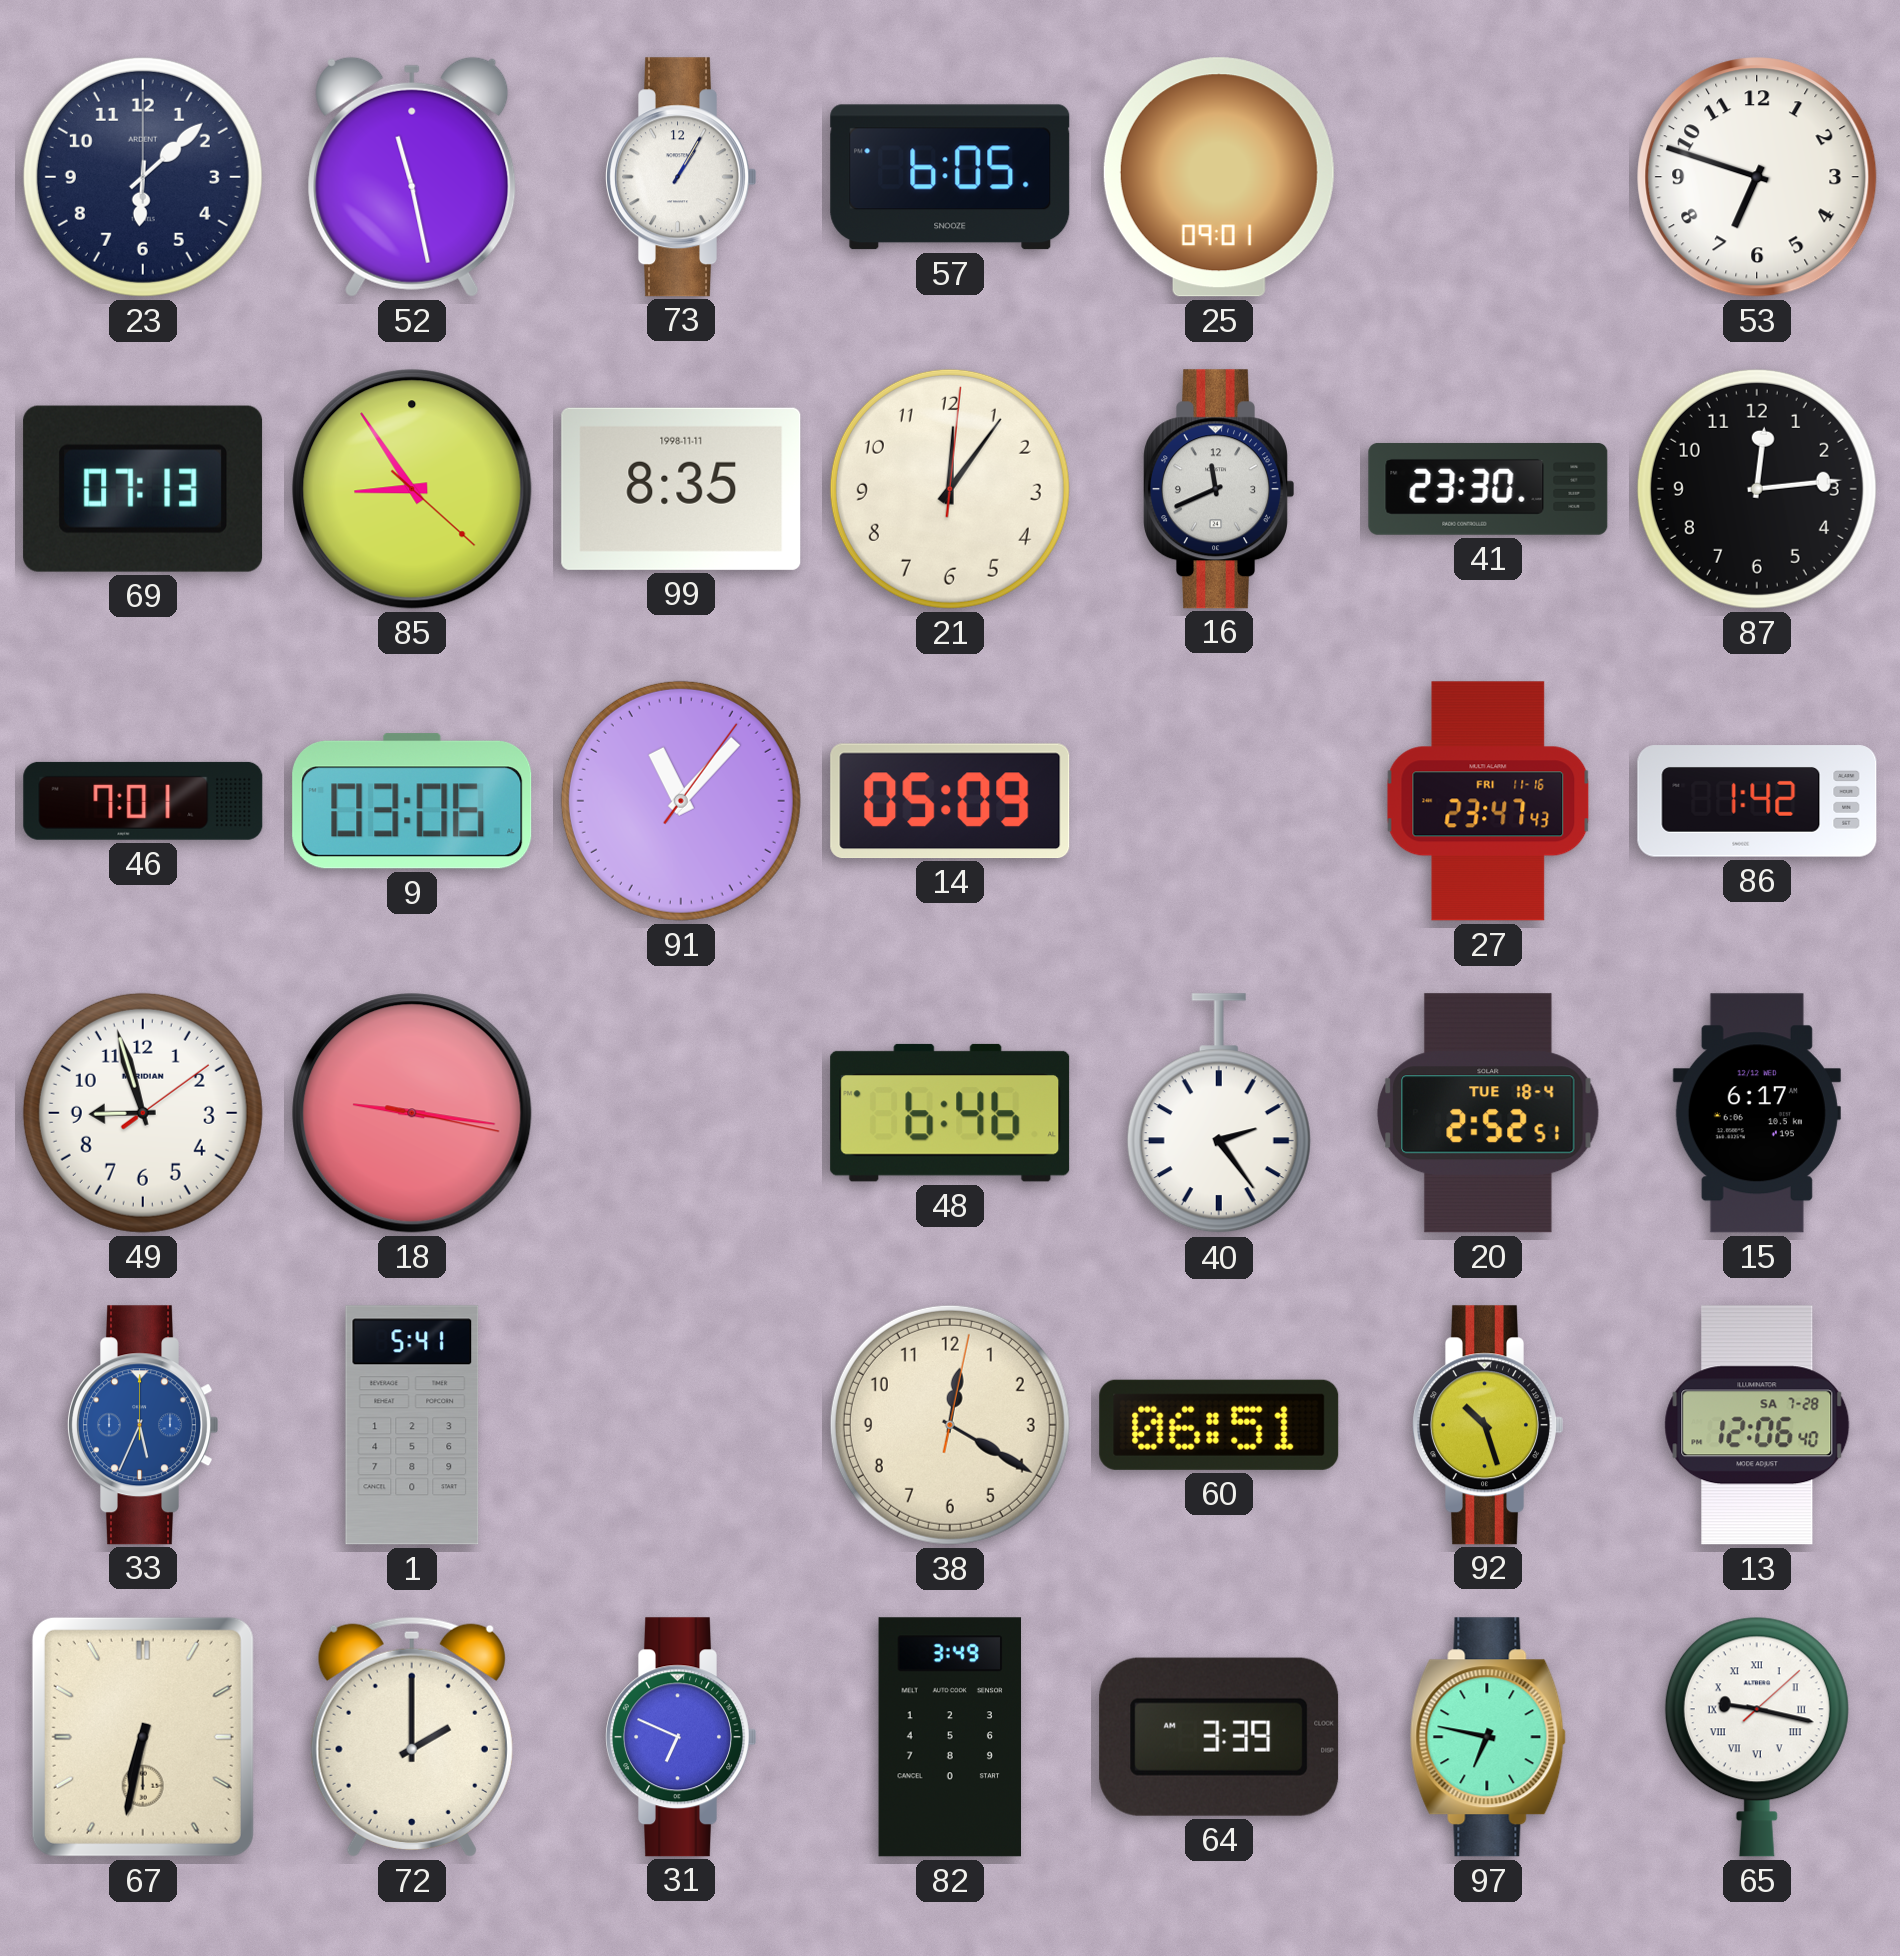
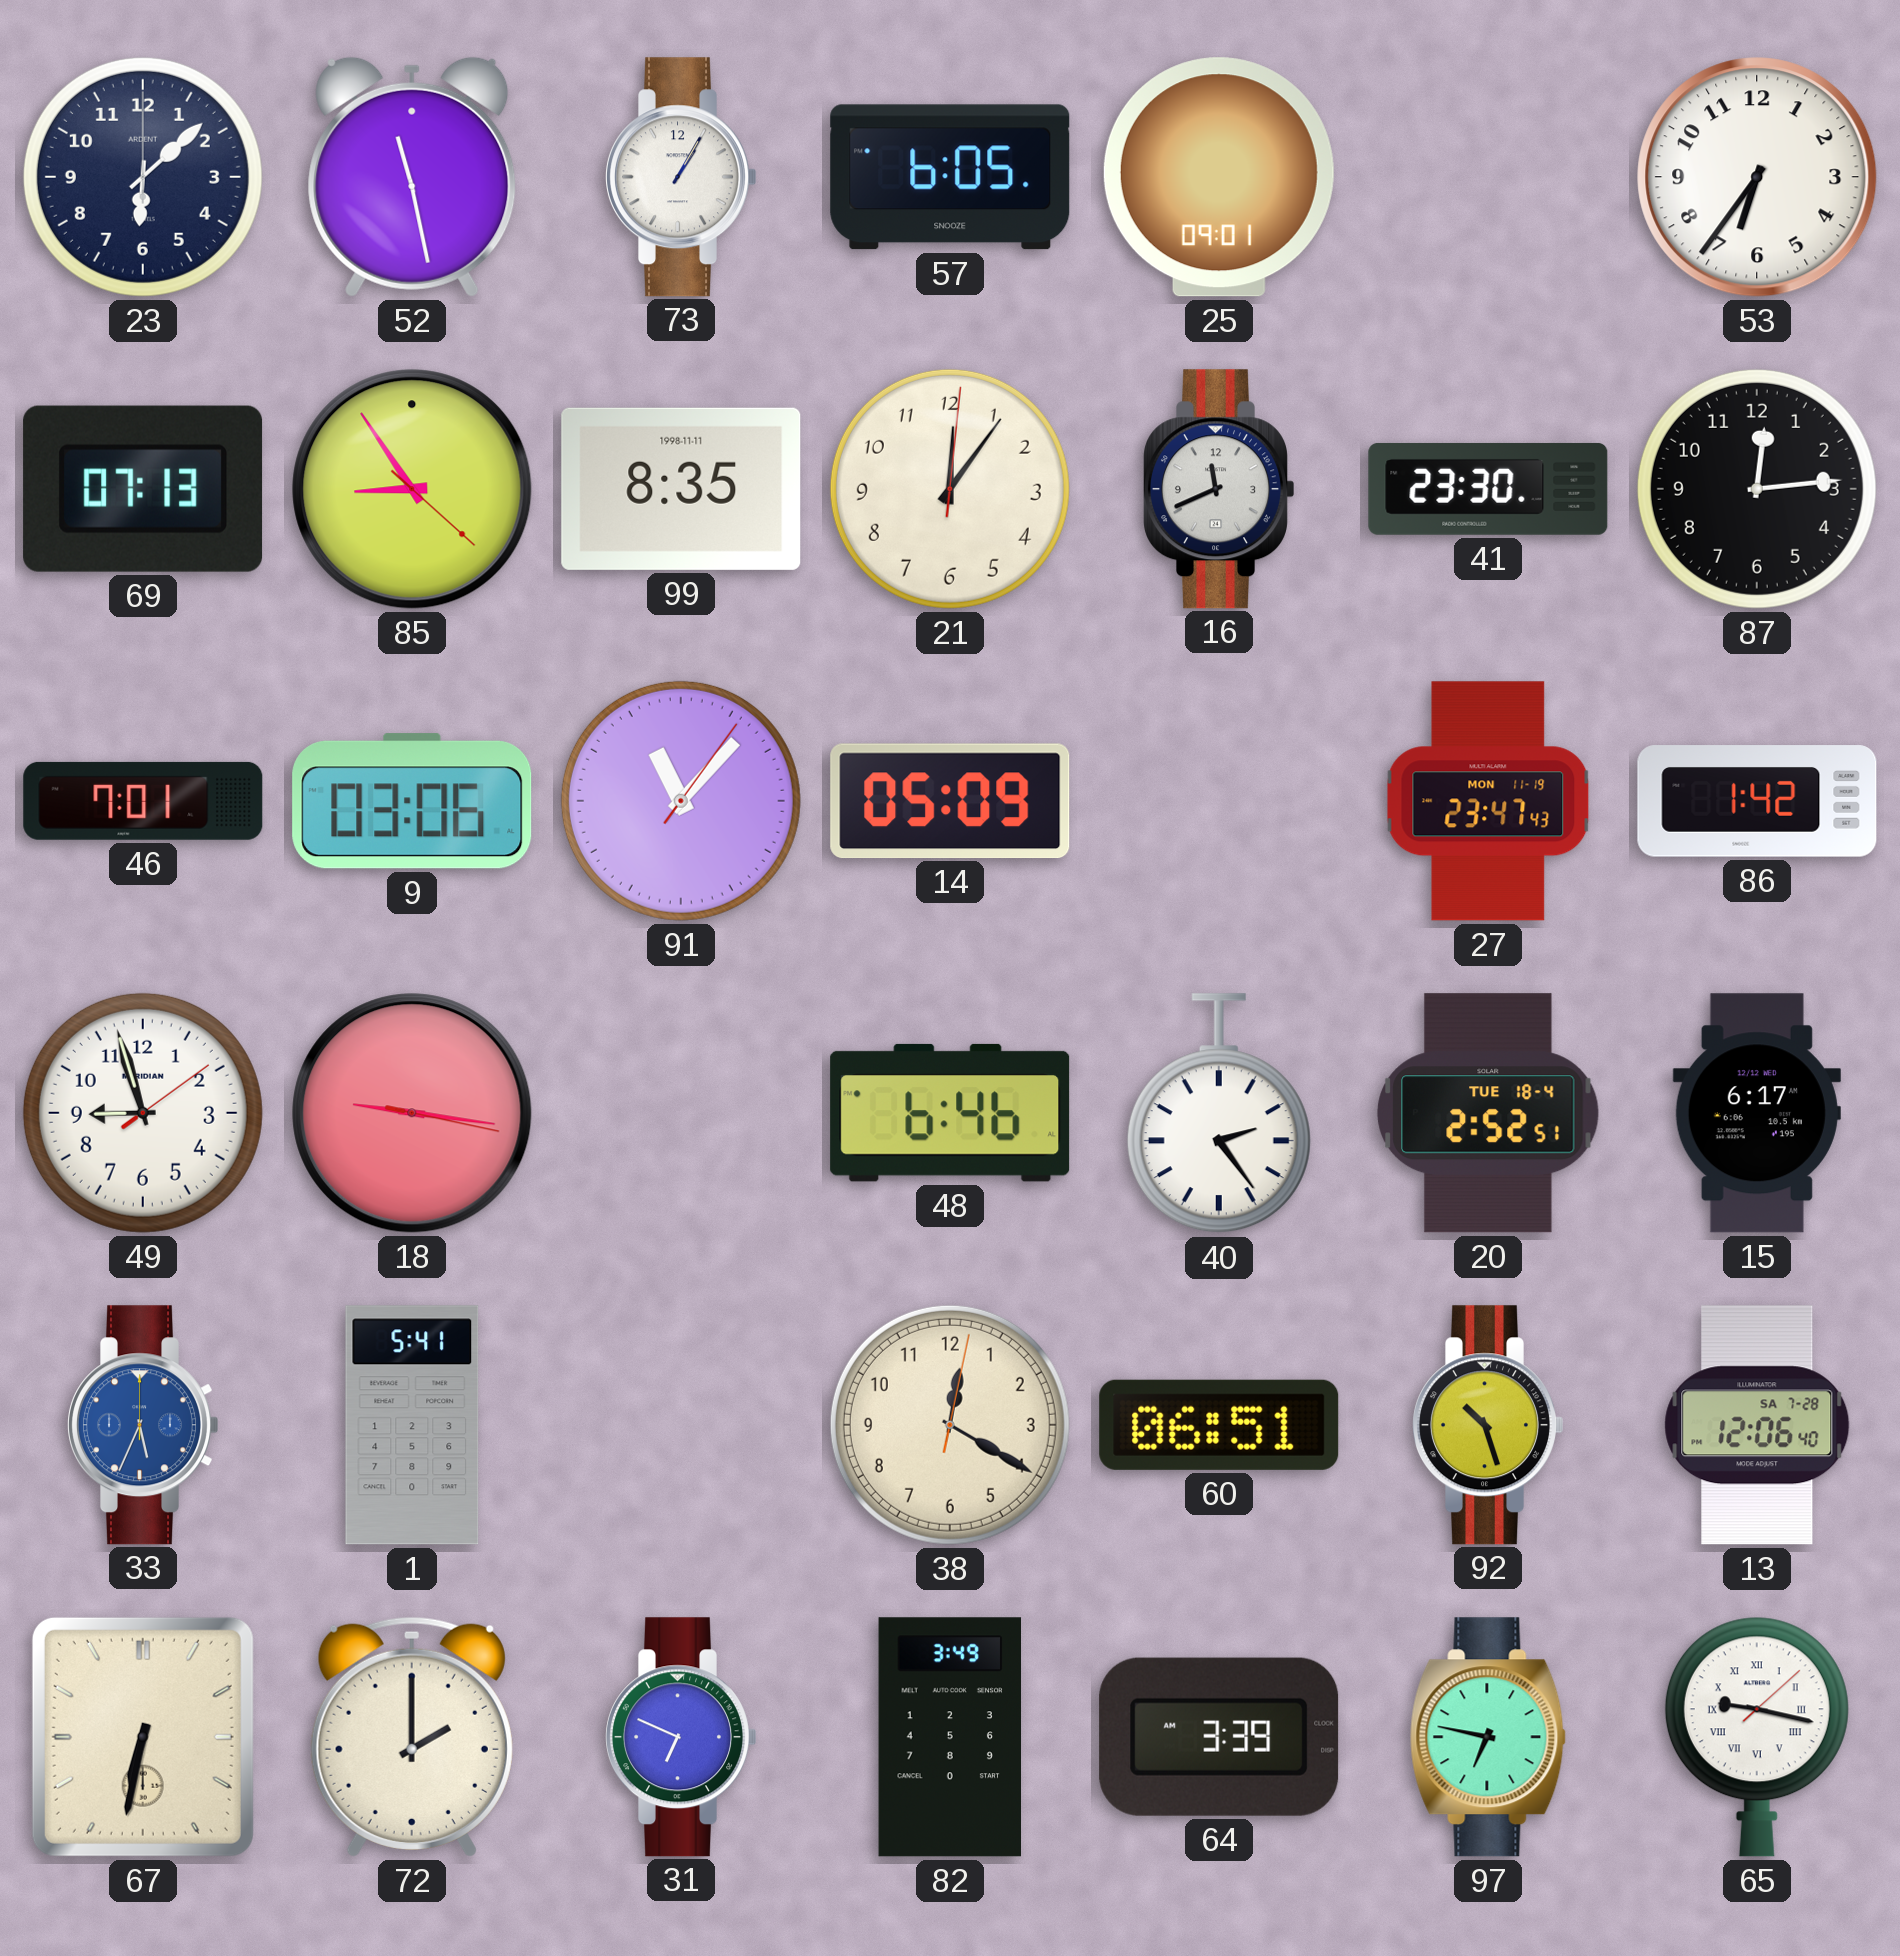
53: 6:48 -> 6:36
27 date: FRI 11-16 -> MON 11-19
